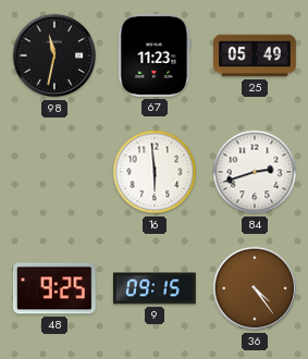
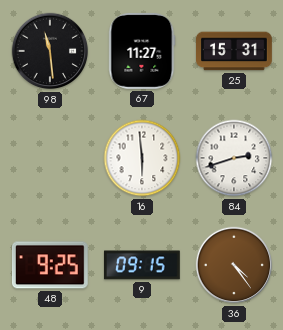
98: 11:32 -> 11:29
67: 11:23 -> 11:27
25: 05:49 -> 15:31
